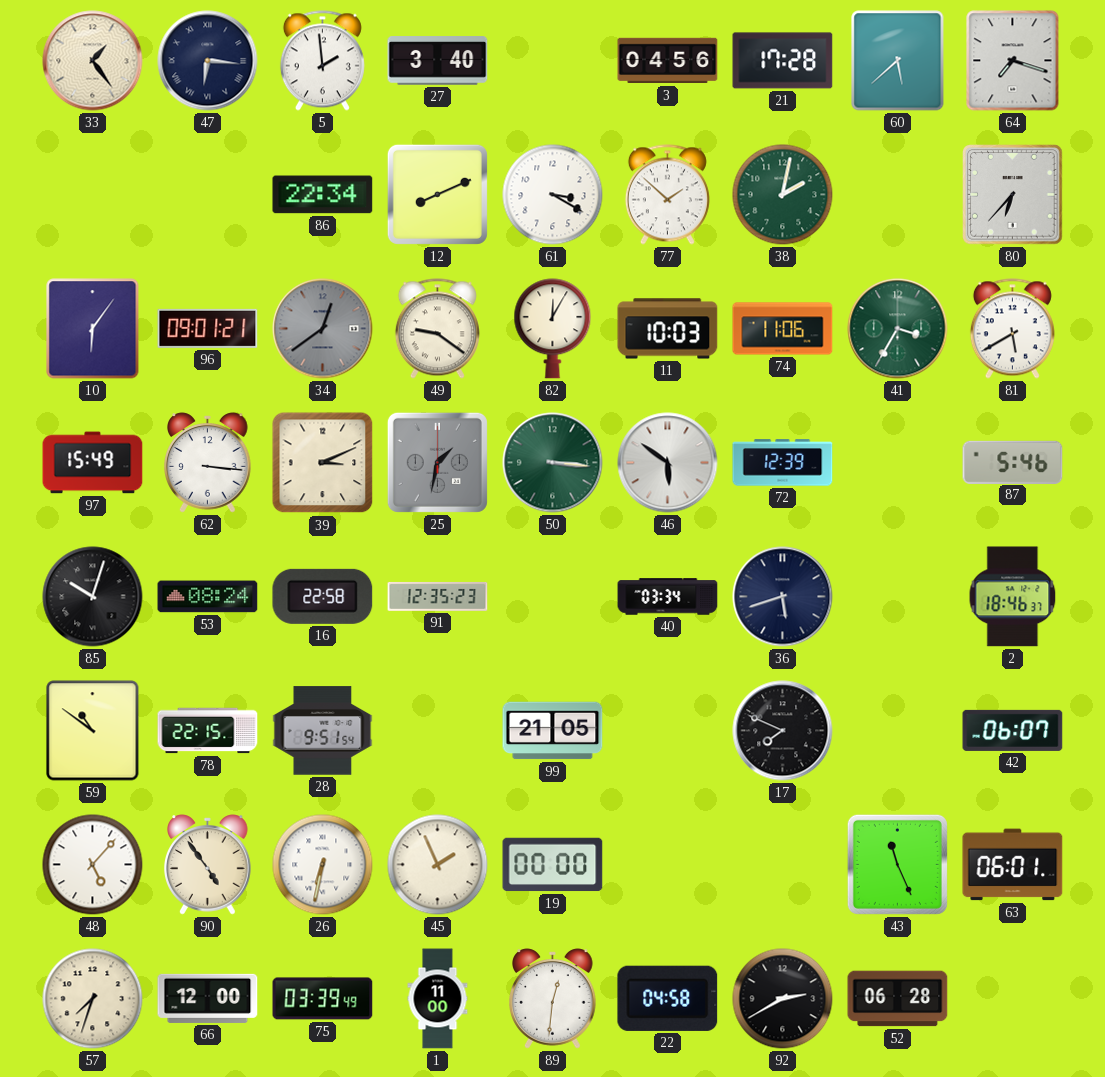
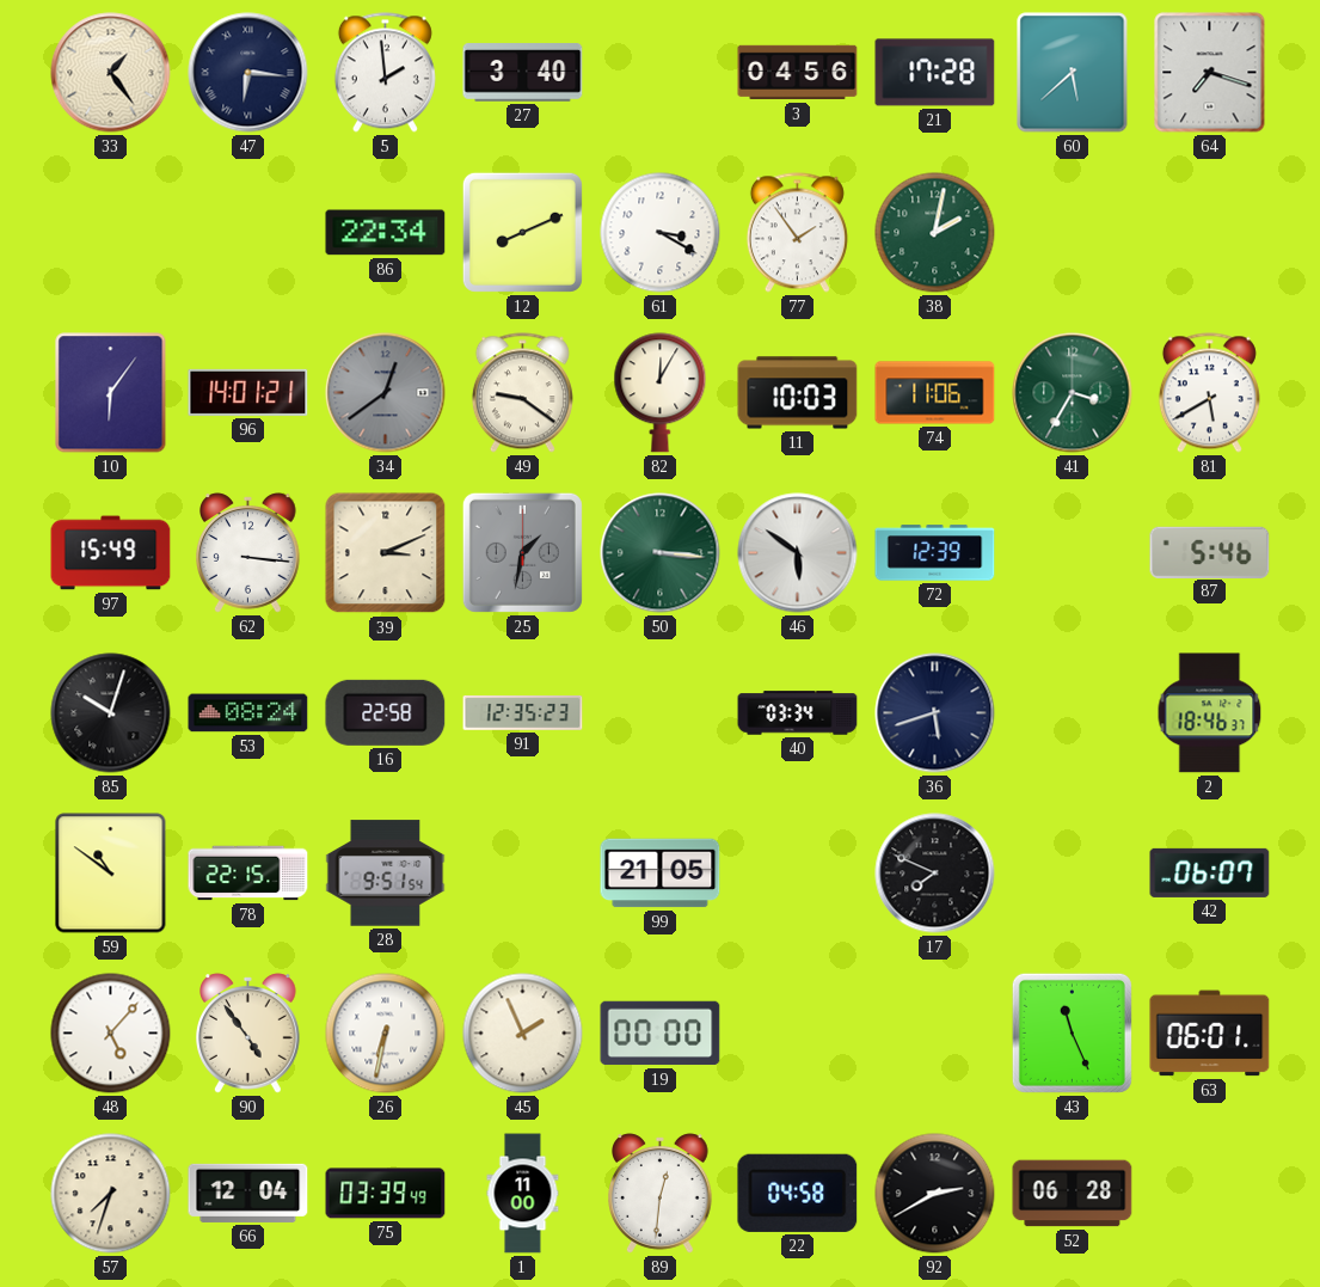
77: 1:52 -> 1:54
80: 6:37 -> none
96: 09:01 -> 14:01
66: 12:00 -> 12:04
